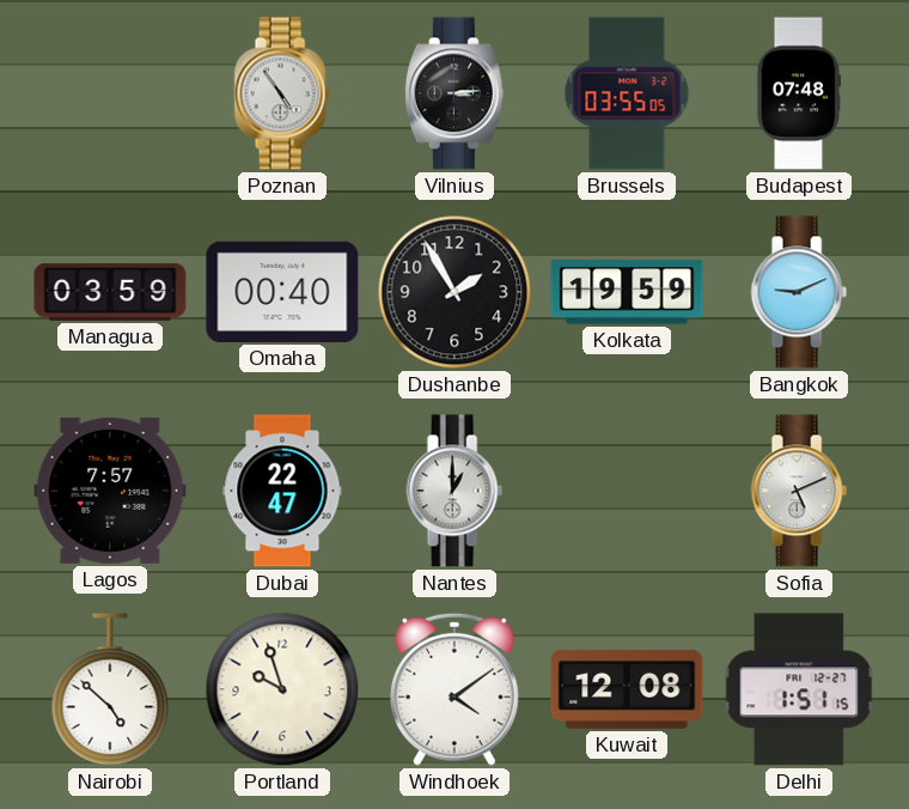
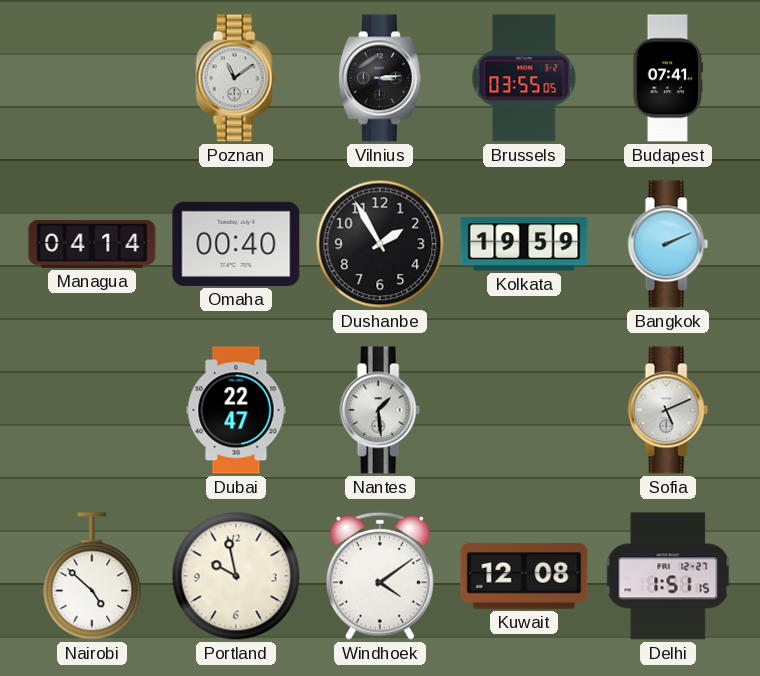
Poznan: 4:54 -> 11:09
Budapest: 07:48 -> 07:41
Managua: 03:59 -> 04:14
Bangkok: 9:11 -> 2:11
Lagos: 7:57 -> none
Nantes: 1:00 -> 1:29
Portland: 9:57 -> 9:58
